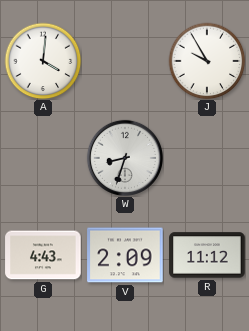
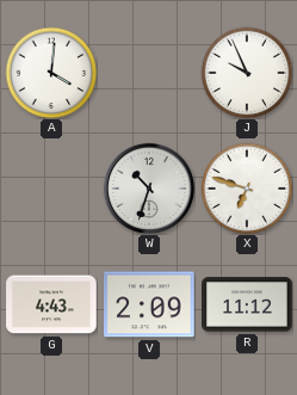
J: 9:55 -> 9:56
W: 8:33 -> 10:33
X: none -> 6:48
